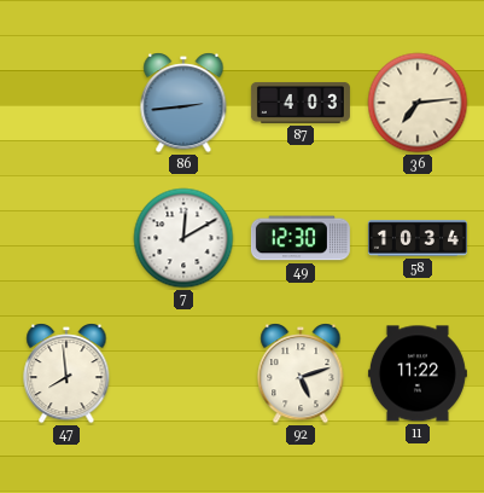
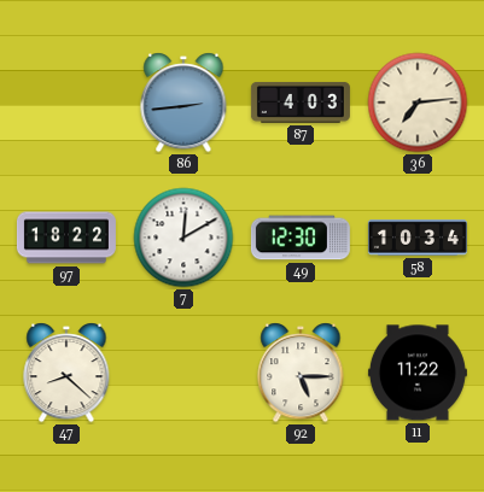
97: none -> 18:22
47: 7:59 -> 8:22
92: 5:12 -> 5:15
